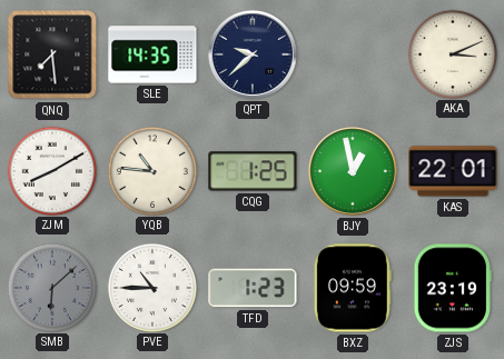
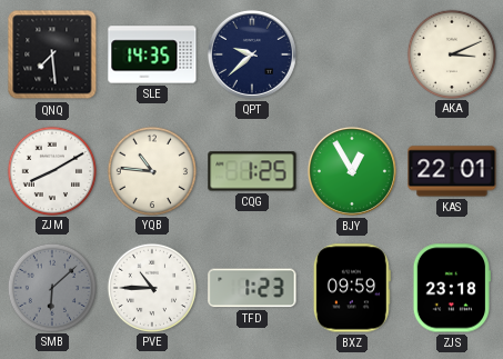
BJY: 12:58 -> 12:55
ZJS: 23:19 -> 23:18
